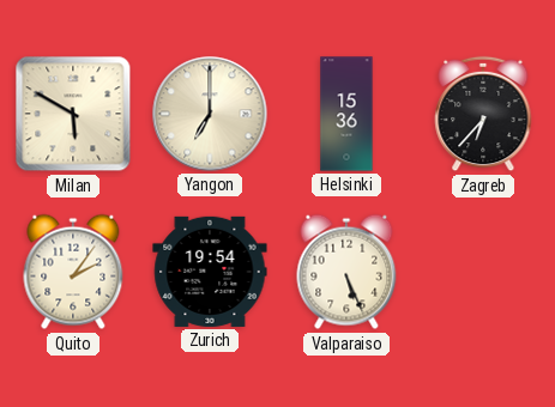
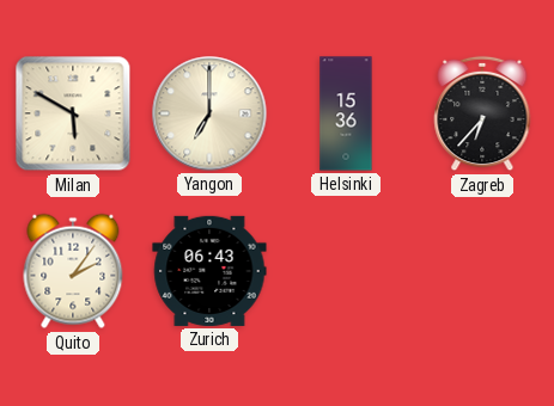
Zurich: 19:54 -> 06:43
Valparaiso: 5:26 -> none
